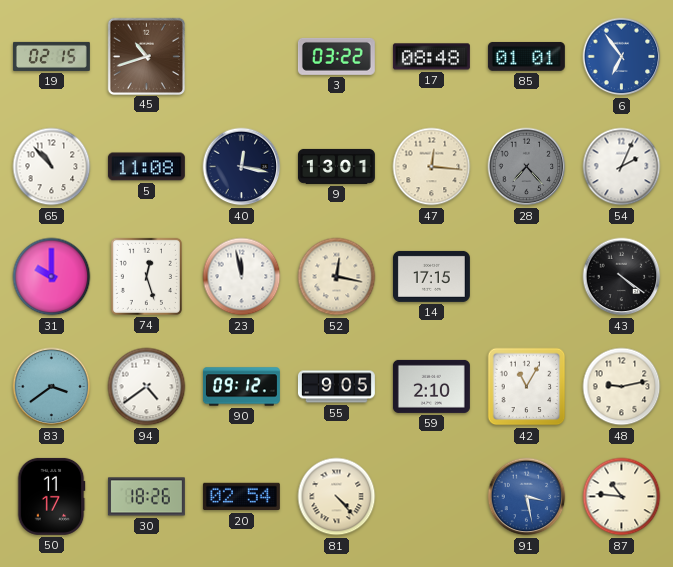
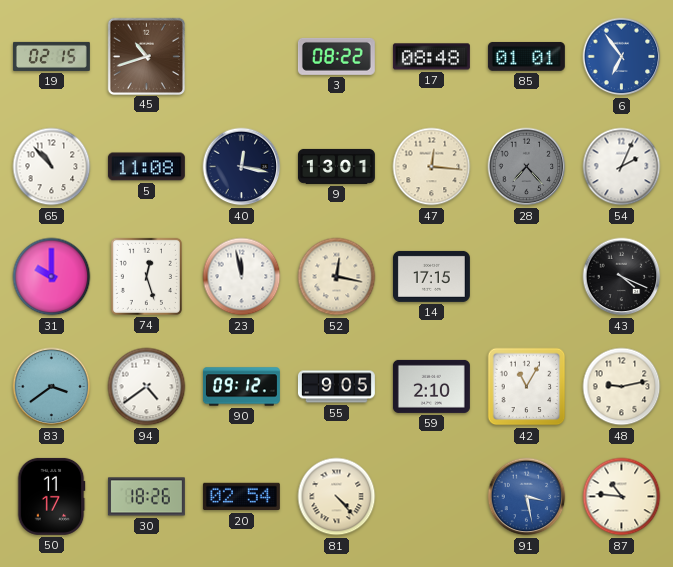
3: 03:22 -> 08:22
43: 4:21 -> 4:19
